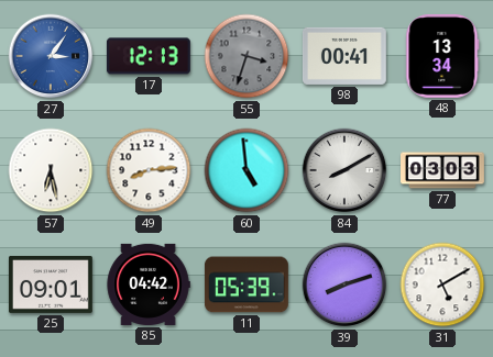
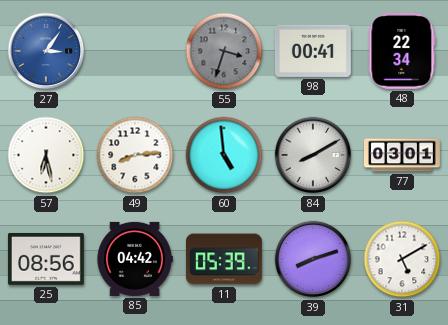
17: 12:13 -> none
48: 13:34 -> 22:34
77: 03:03 -> 03:01
25: 09:01 -> 08:56
